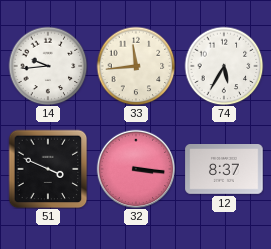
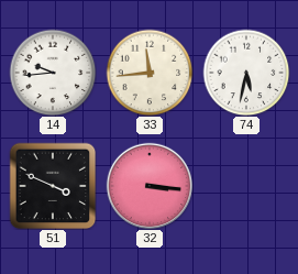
74: 5:35 -> 5:32
12: 8:37 -> none
